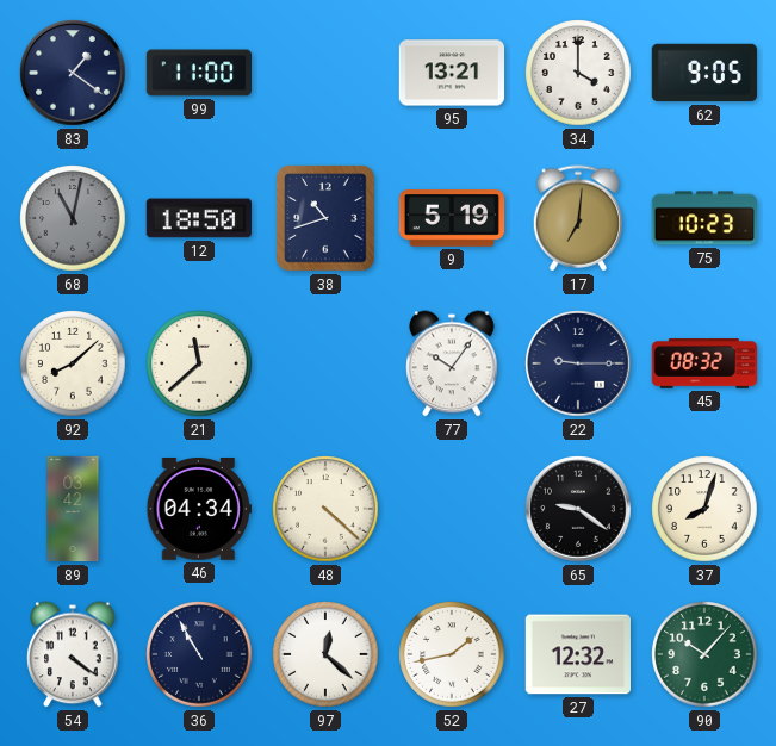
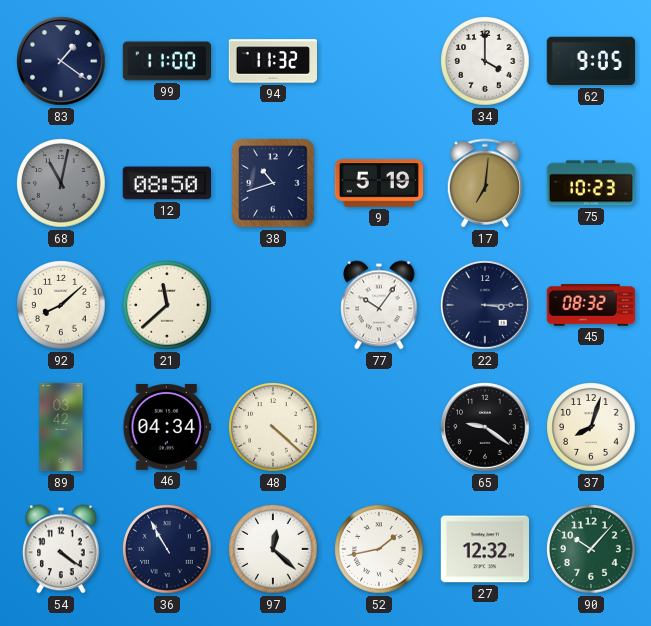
94: none -> 11:32
95: 13:21 -> none
12: 18:50 -> 08:50
22: 9:15 -> 3:15
